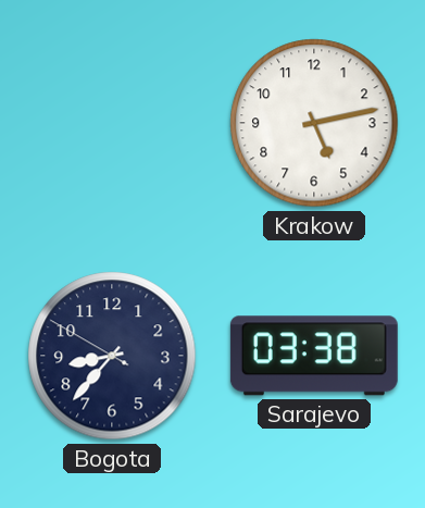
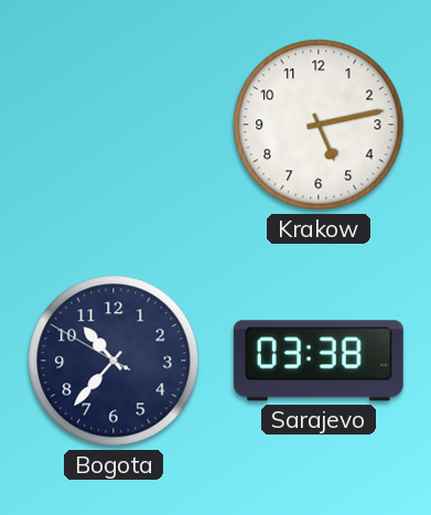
Bogota: 8:36 -> 10:36
